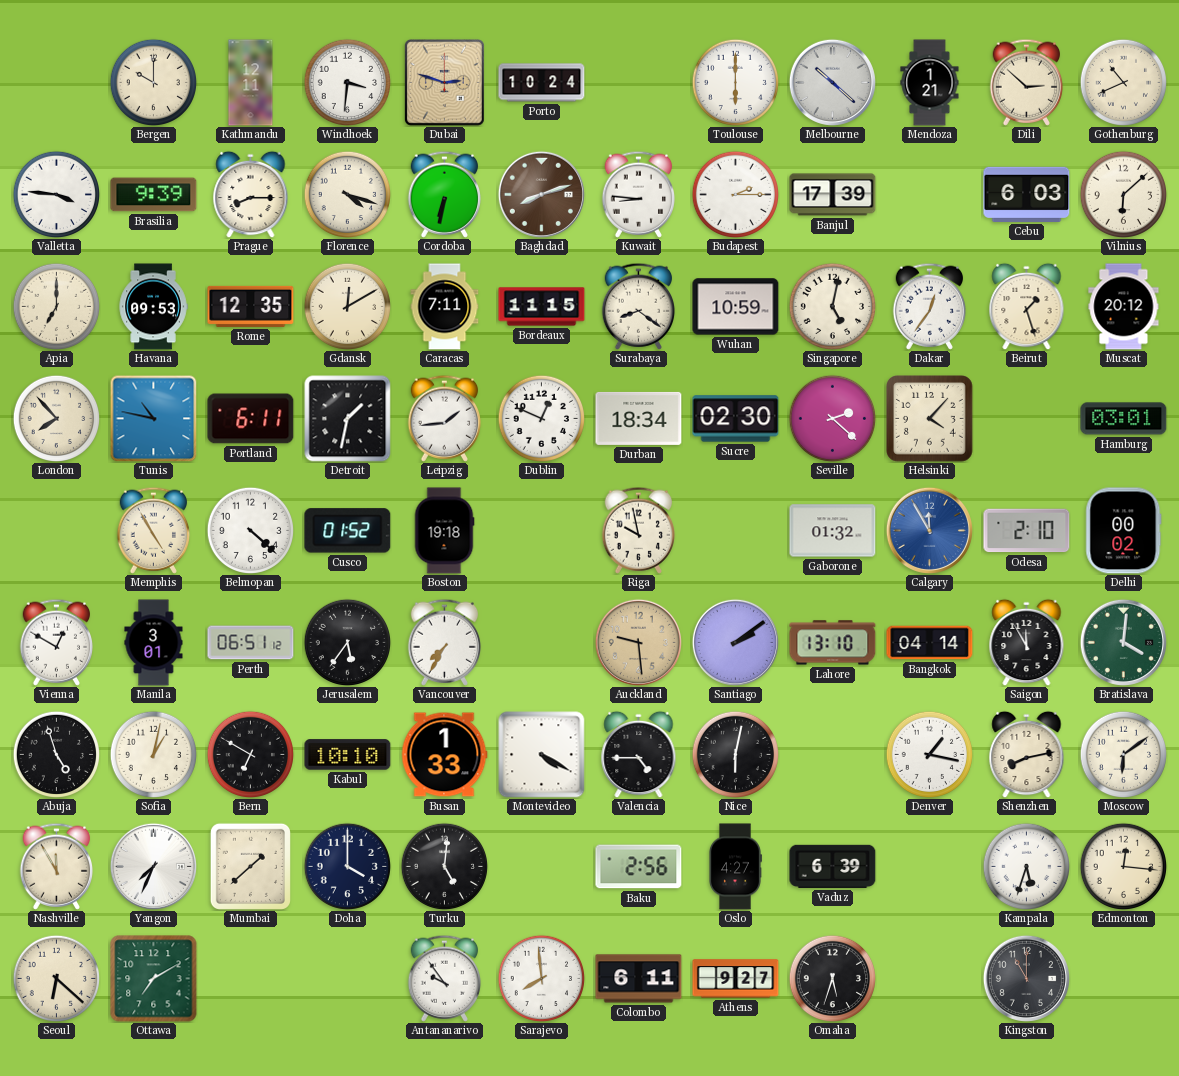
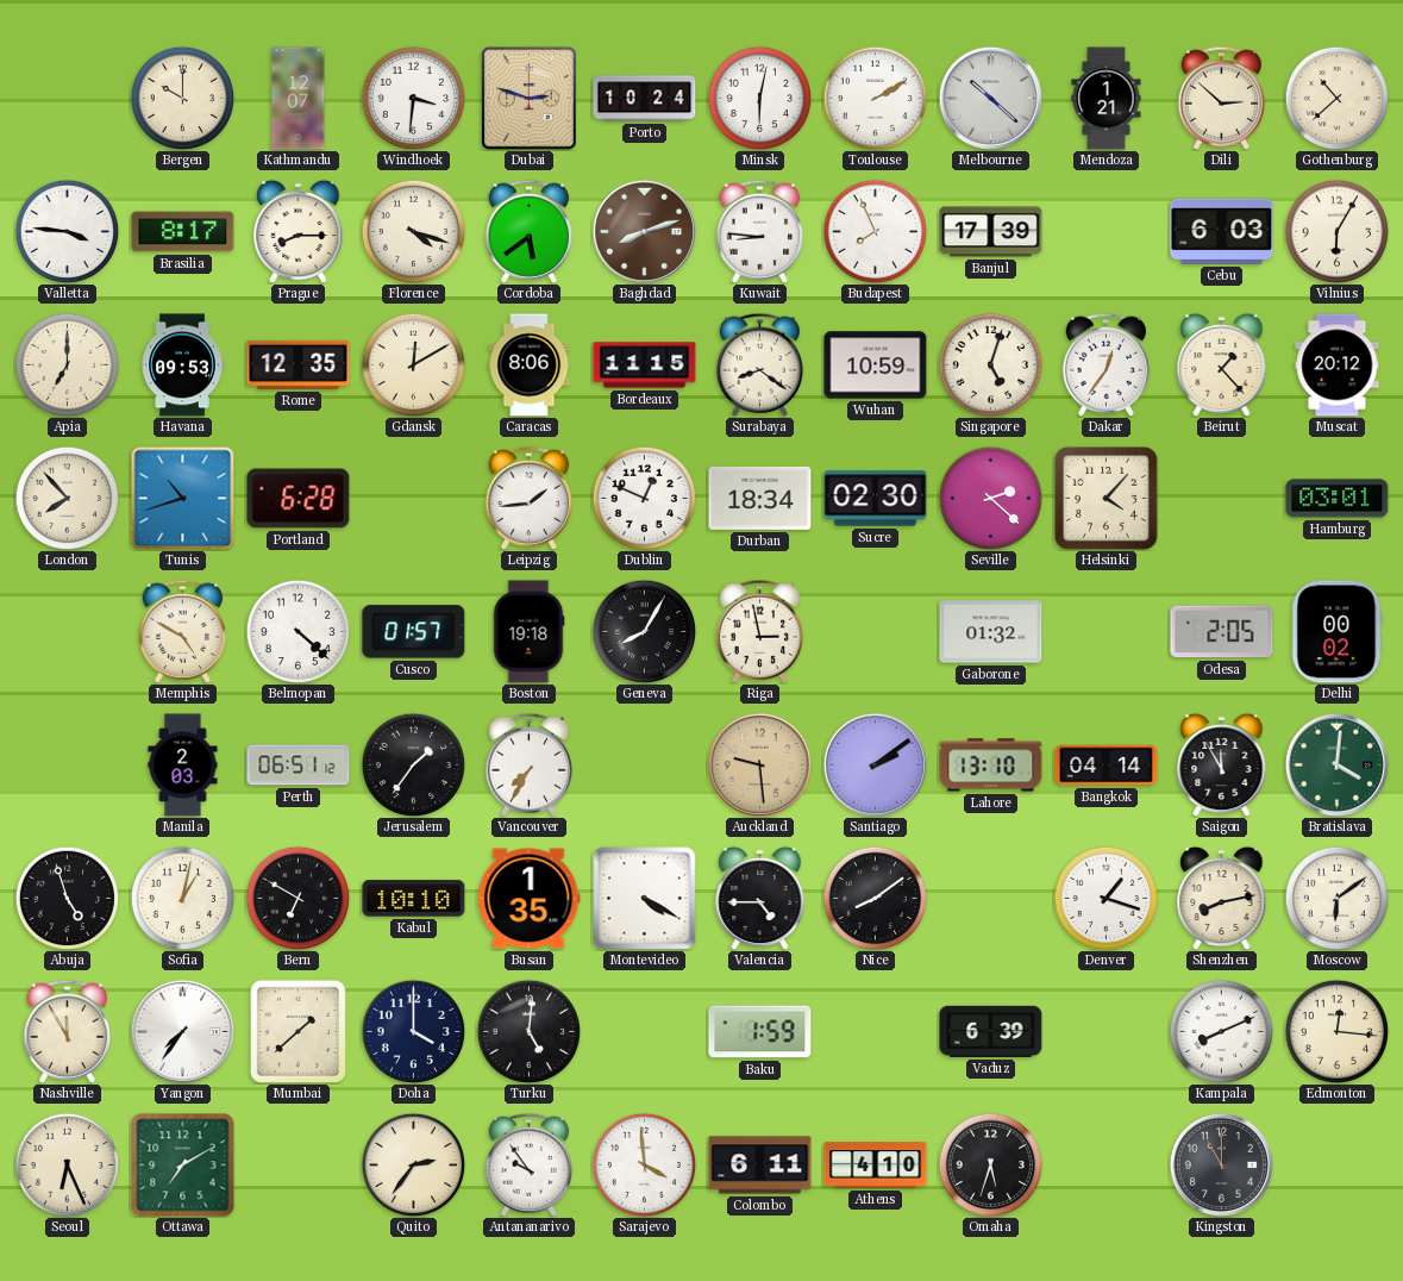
Kathmandu: 12:11 -> 12:07
Minsk: none -> 6:02
Toulouse: 6:00 -> 2:10
Gothenburg: 10:41 -> 10:38
Brasilia: 9:39 -> 8:17
Cordoba: 6:32 -> 5:39
Budapest: 2:15 -> 7:56
Vilnius: 6:08 -> 6:05
Caracas: 7:11 -> 8:06
Singapore: 5:02 -> 5:03
Beirut: 1:27 -> 1:23
Tunis: 10:47 -> 10:42
Portland: 6:11 -> 6:28
Detroit: 1:32 -> none
Memphis: 4:55 -> 4:50
Cusco: 01:52 -> 01:57
Geneva: none -> 8:05
Riga: 9:58 -> 2:58
Calgary: 11:55 -> none
Odesa: 2:10 -> 2:05
Vienna: 12:50 -> none
Manila: 3:01 -> 2:03
Jerusalem: 5:36 -> 1:36
Busan: 1:33 -> 1:35
Nice: 6:02 -> 8:09
Denver: 1:17 -> 1:18
Yangon: 7:34 -> 7:36
Baku: 2:56 -> 1:59
Oslo: 4:27 -> none
Kampala: 5:33 -> 8:11
Seoul: 6:22 -> 6:26
Quito: none -> 2:36
Sarajevo: 7:59 -> 3:59
Athens: 9:27 -> 4:10
